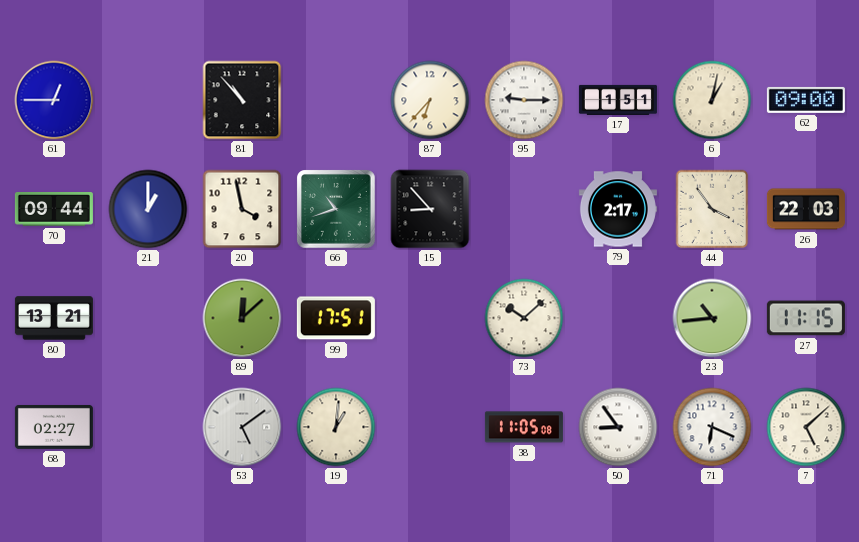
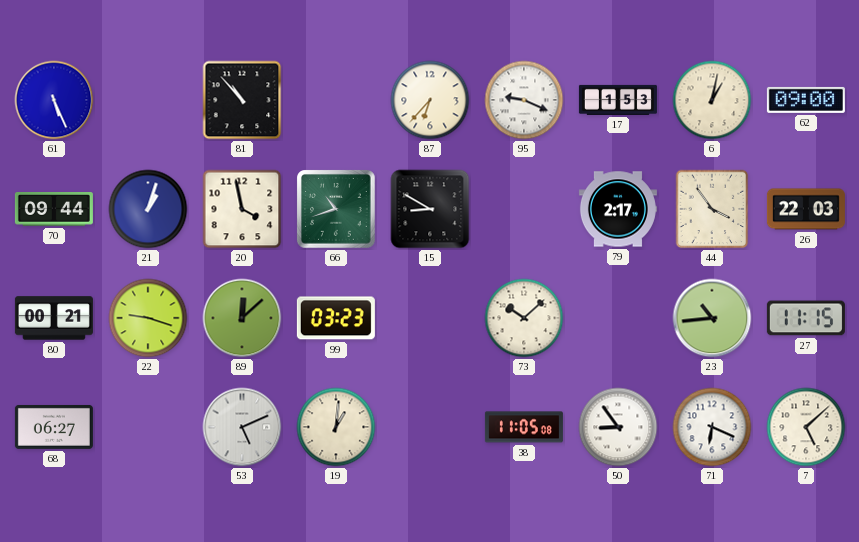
61: 12:45 -> 5:26
95: 9:15 -> 9:19
17: 1:51 -> 1:53
21: 1:00 -> 1:03
15: 8:53 -> 8:50
80: 13:21 -> 00:21
22: none -> 9:18
99: 17:51 -> 03:23
68: 02:27 -> 06:27
53: 5:09 -> 5:11
